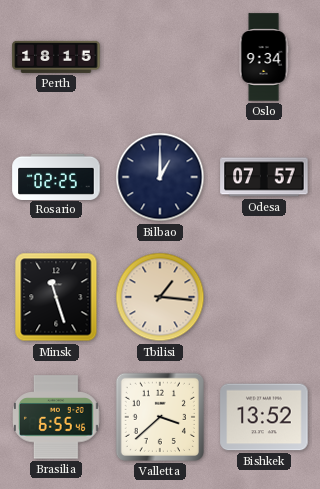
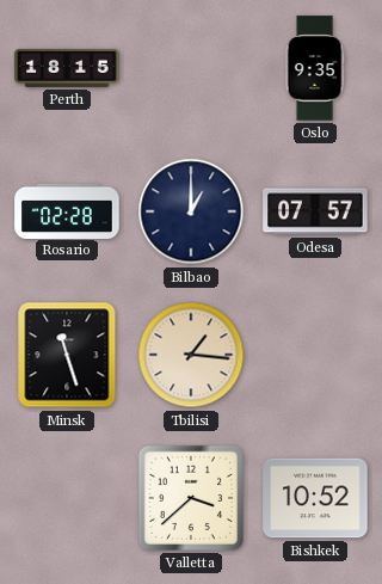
Oslo: 9:34 -> 9:35
Rosario: 02:25 -> 02:28
Brasilia: 6:55 -> none
Bishkek: 13:52 -> 10:52
